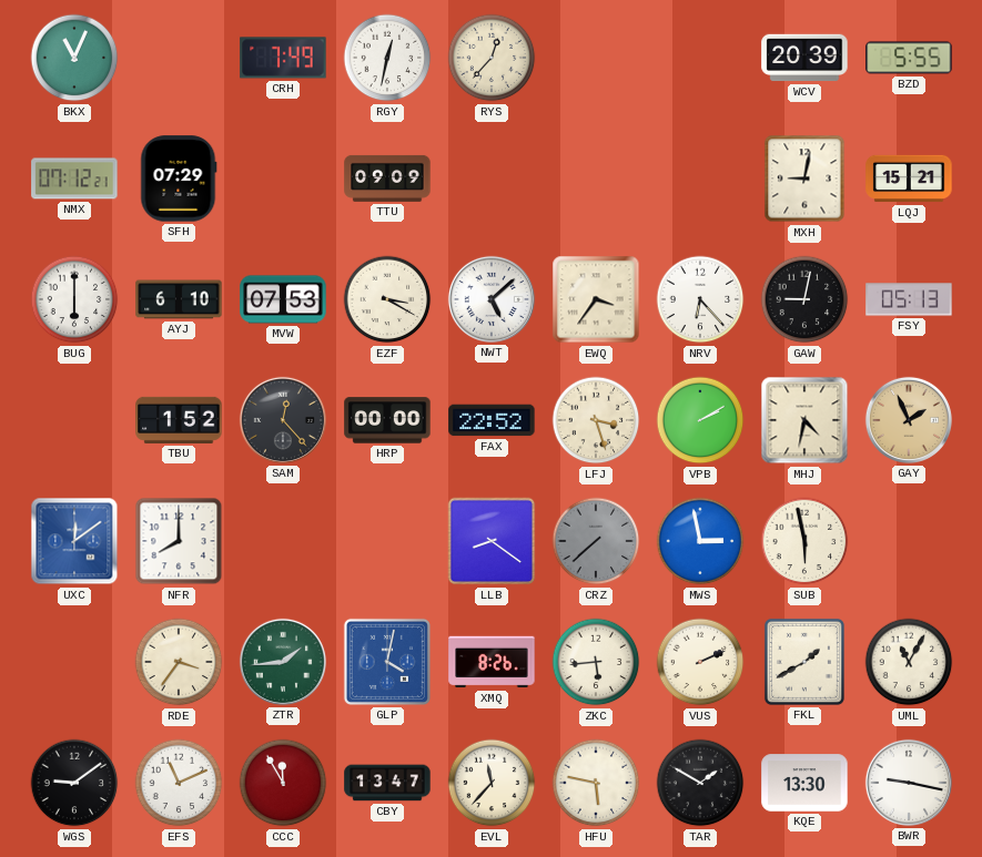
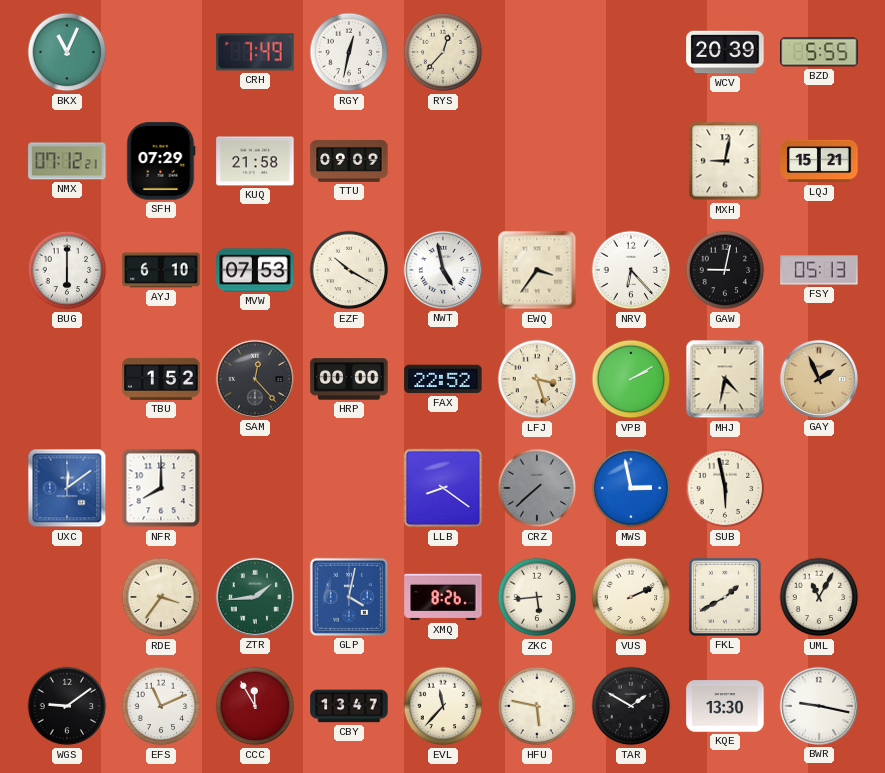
KUQ: none -> 21:58
EZF: 3:20 -> 10:20
NWT: 5:08 -> 4:58
